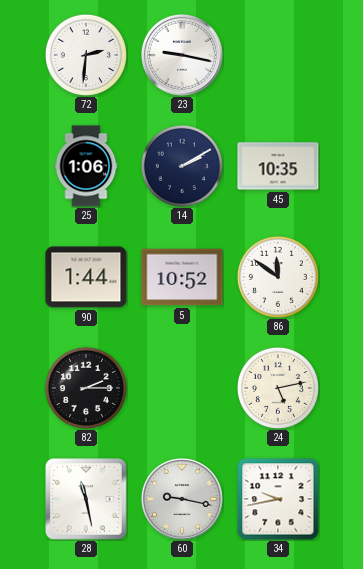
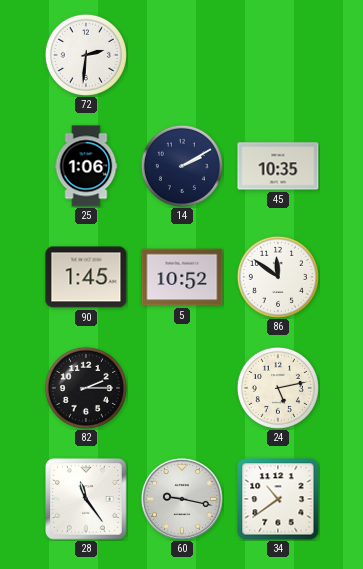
23: 9:17 -> none
90: 1:44 -> 1:45
28: 11:28 -> 11:24
34: 9:43 -> 10:39
